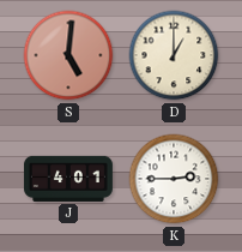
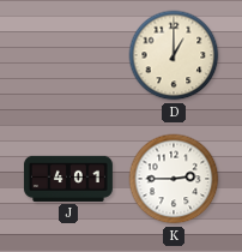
S: 5:01 -> none
